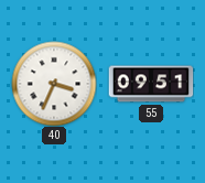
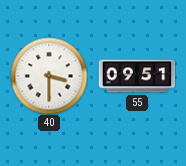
40: 3:34 -> 3:30
